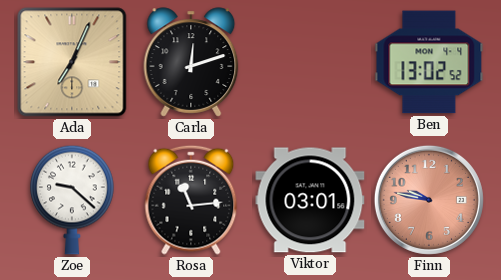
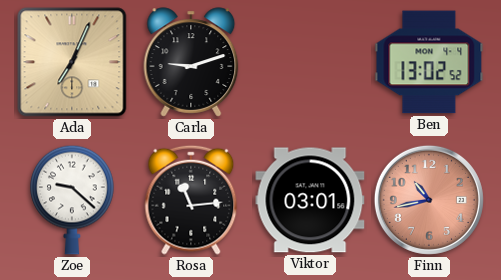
Carla: 12:12 -> 9:12
Finn: 9:47 -> 10:43
